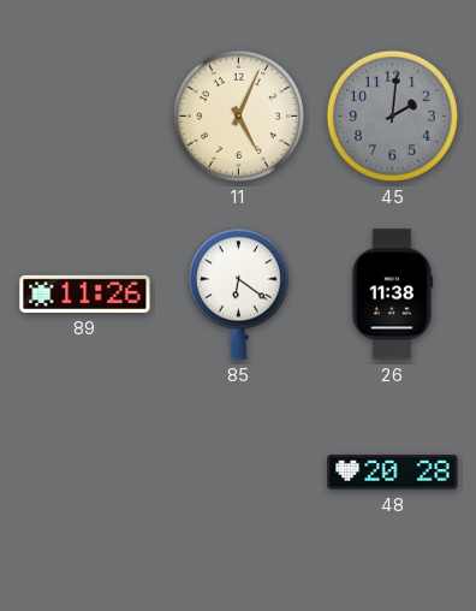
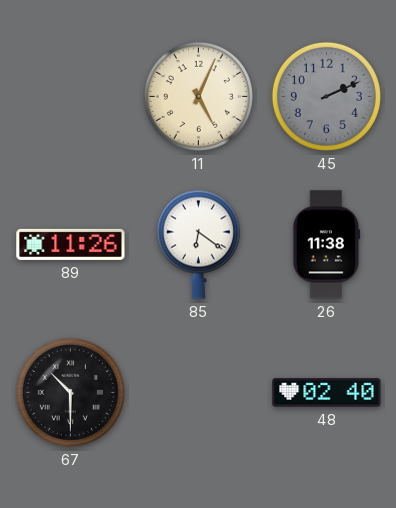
45: 2:01 -> 2:11
67: none -> 10:30
48: 20:28 -> 02:40
